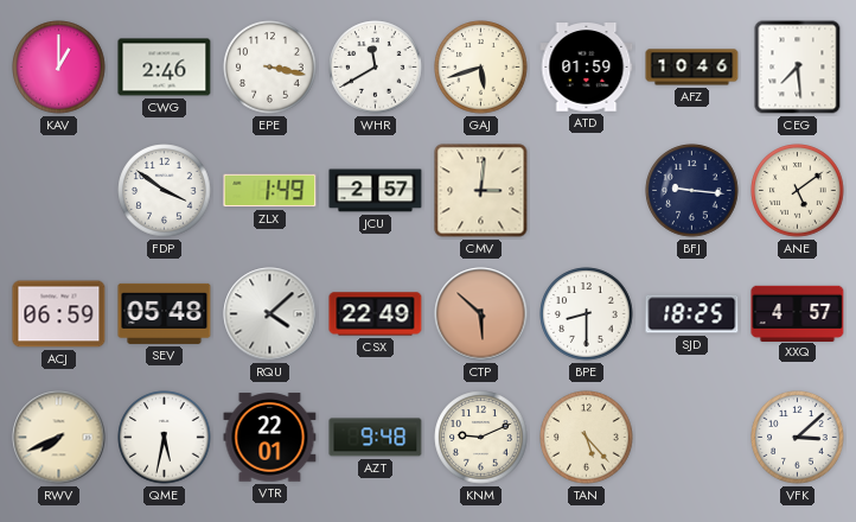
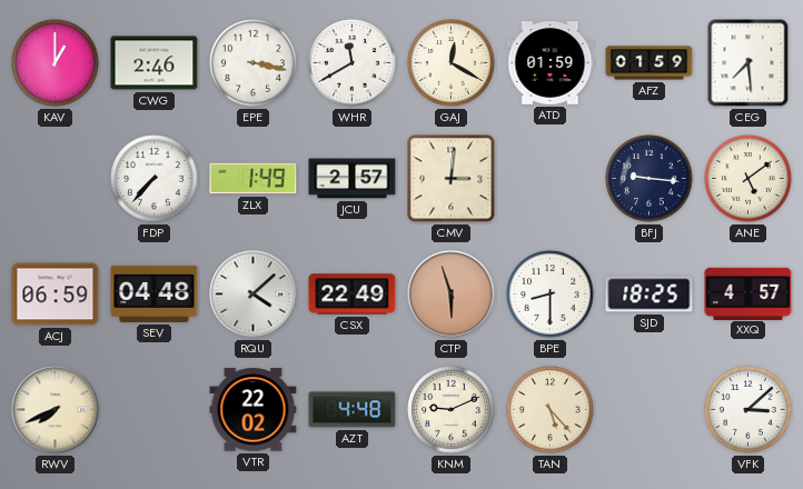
GAJ: 5:42 -> 12:20
AFZ: 10:46 -> 01:59
FDP: 3:51 -> 7:37
SEV: 05:48 -> 04:48
CTP: 5:52 -> 5:57
QME: 5:32 -> none
VTR: 22:01 -> 22:02
AZT: 9:48 -> 4:48
